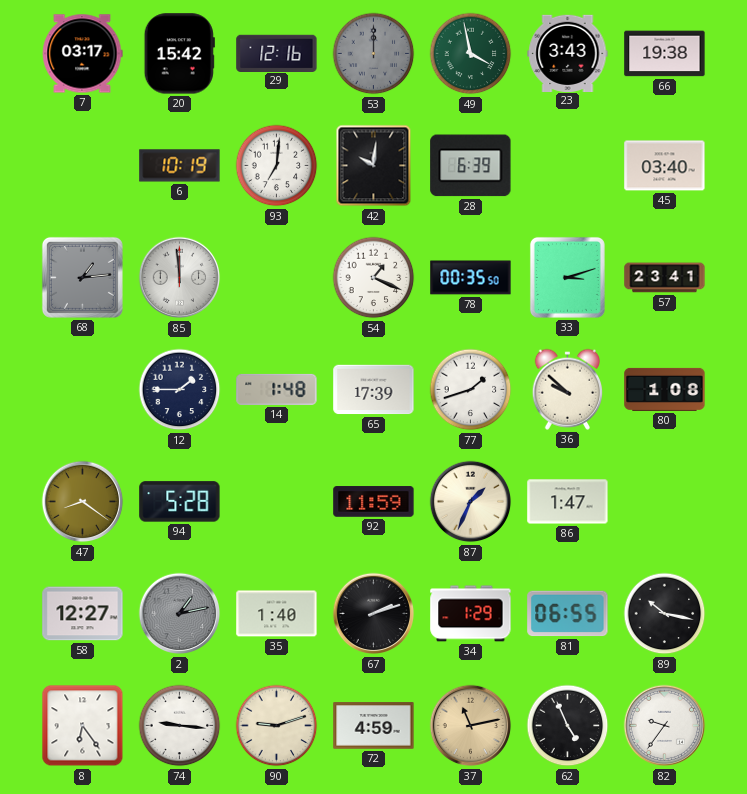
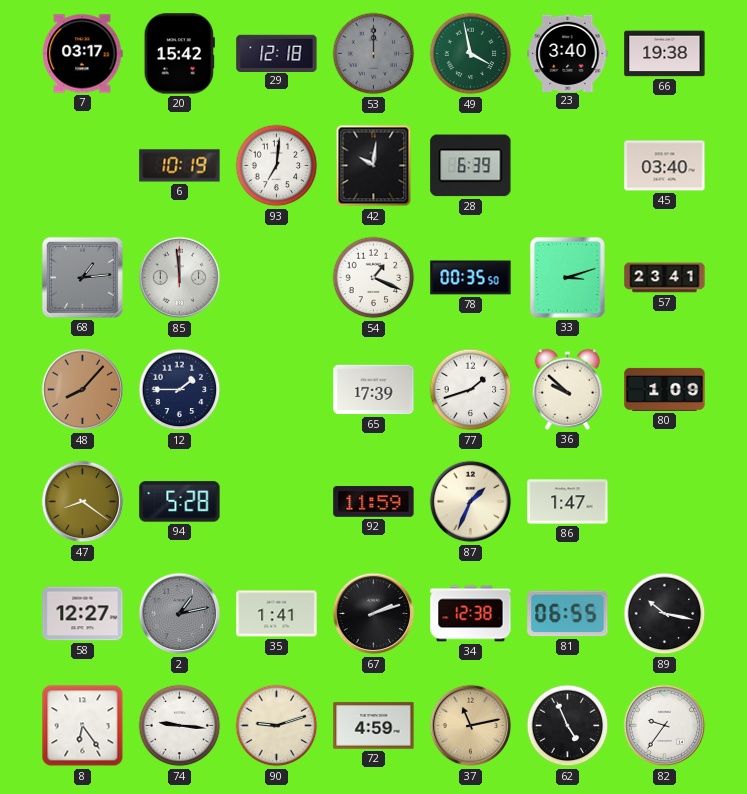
29: 12:16 -> 12:18
23: 3:43 -> 3:40
48: none -> 8:07
14: 1:48 -> none
80: 1:08 -> 1:09
35: 1:40 -> 1:41
34: 1:29 -> 12:38
